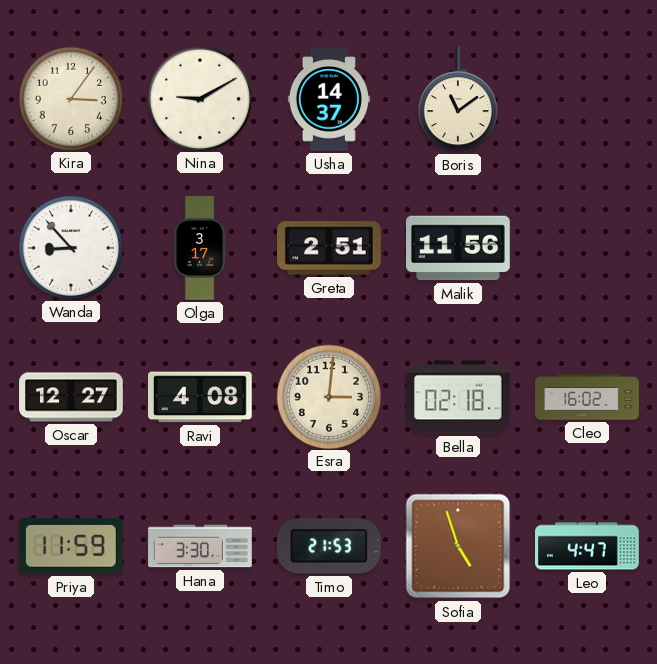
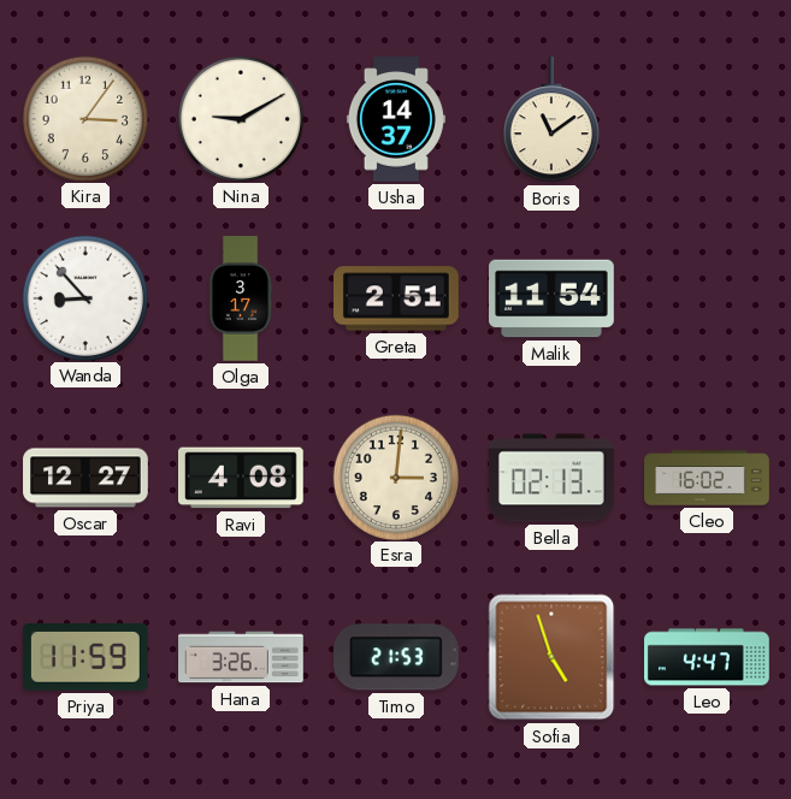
Malik: 11:56 -> 11:54
Bella: 02:18 -> 02:13
Hana: 3:30 -> 3:26
